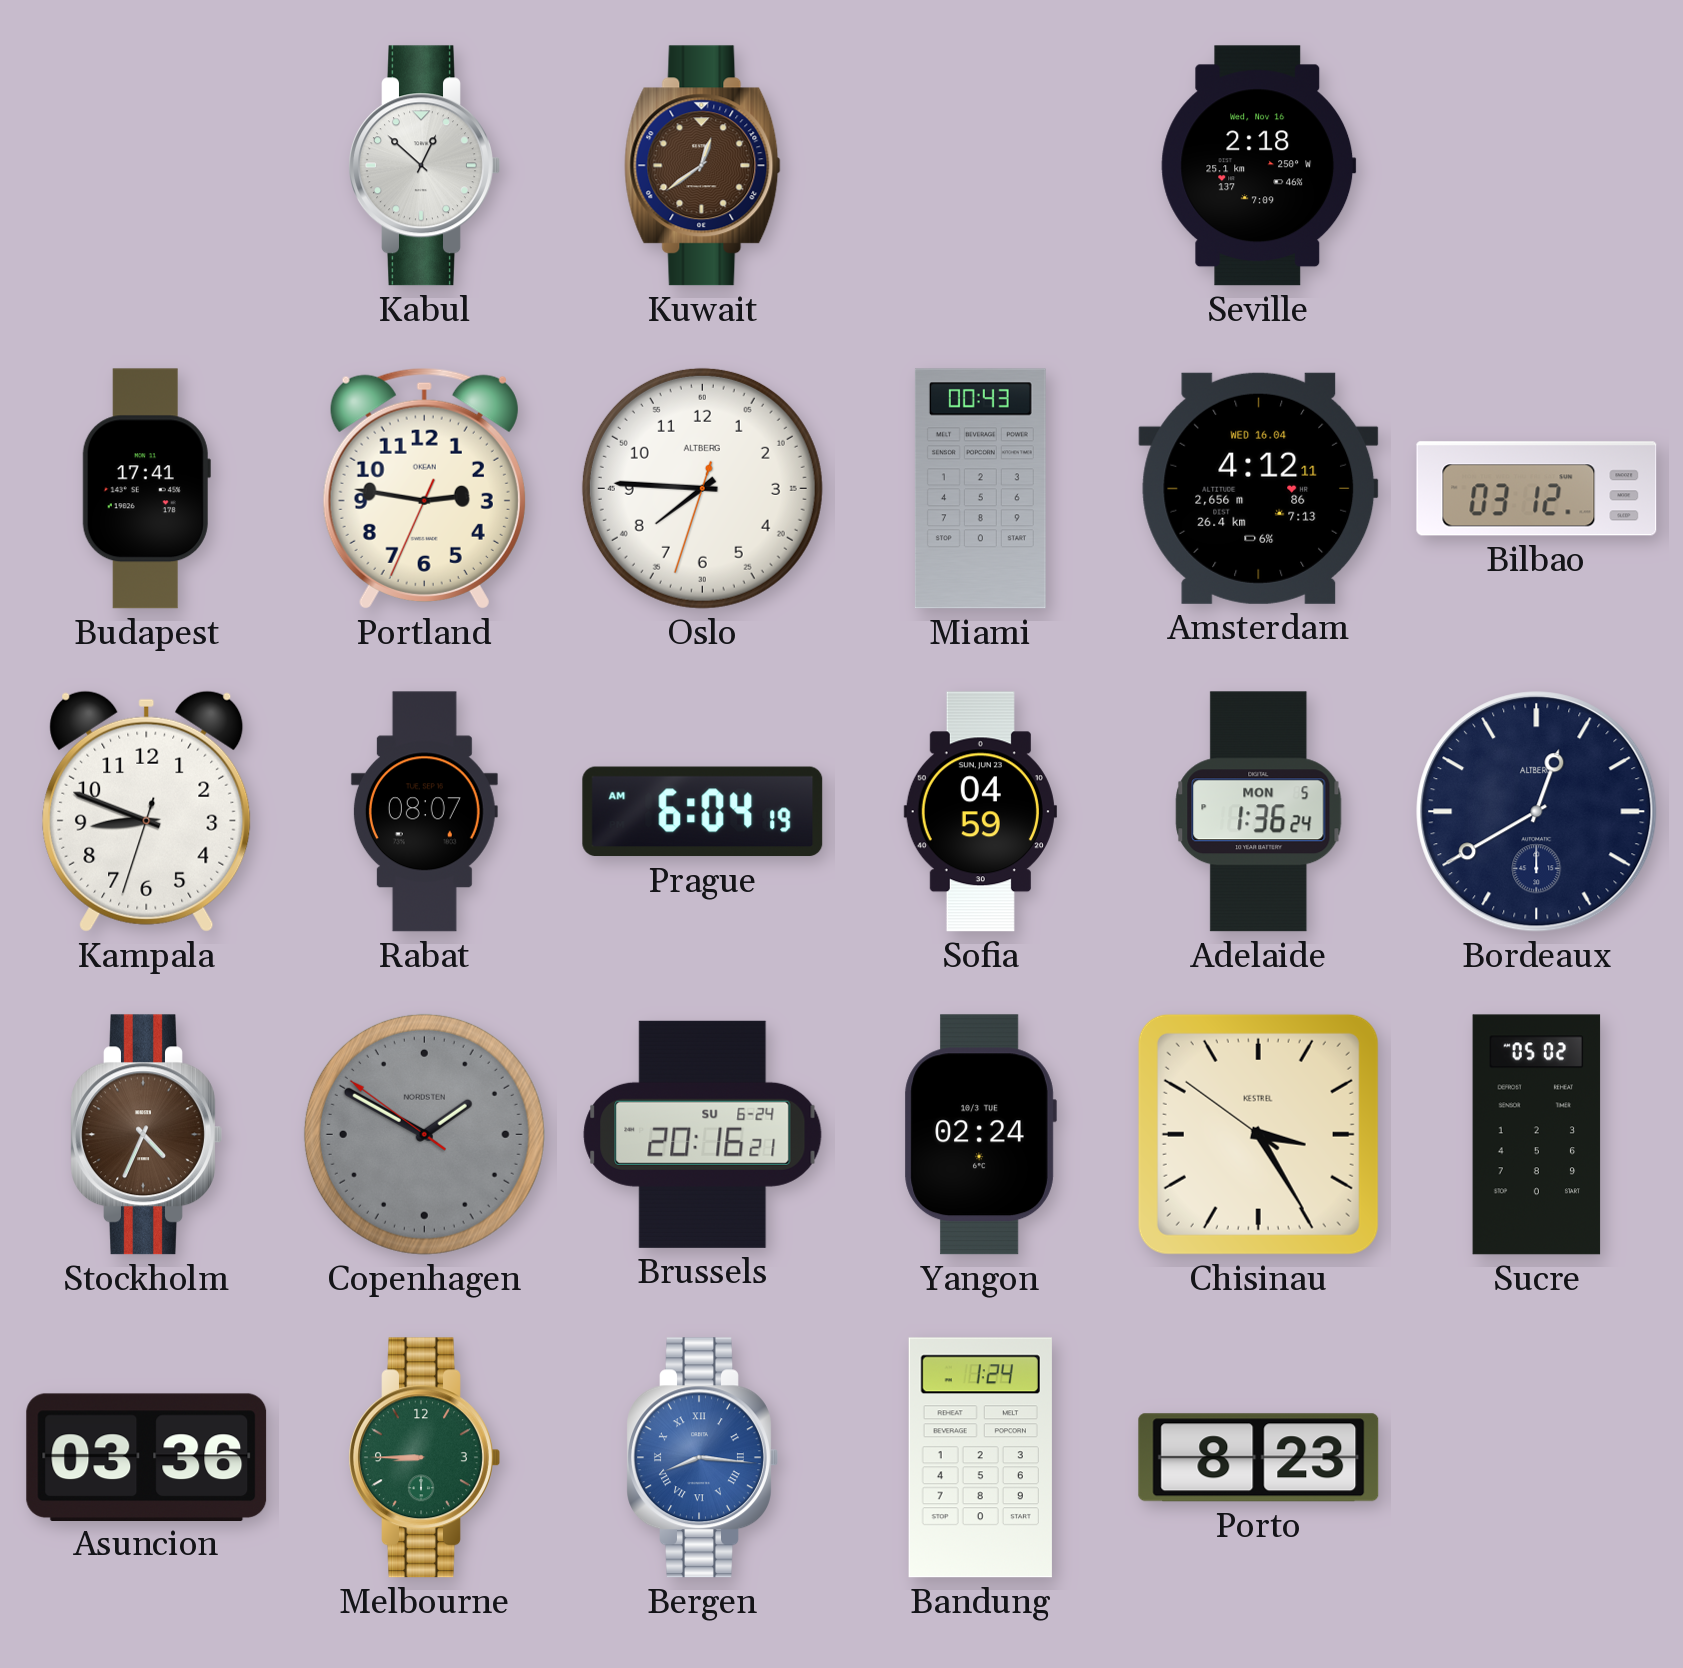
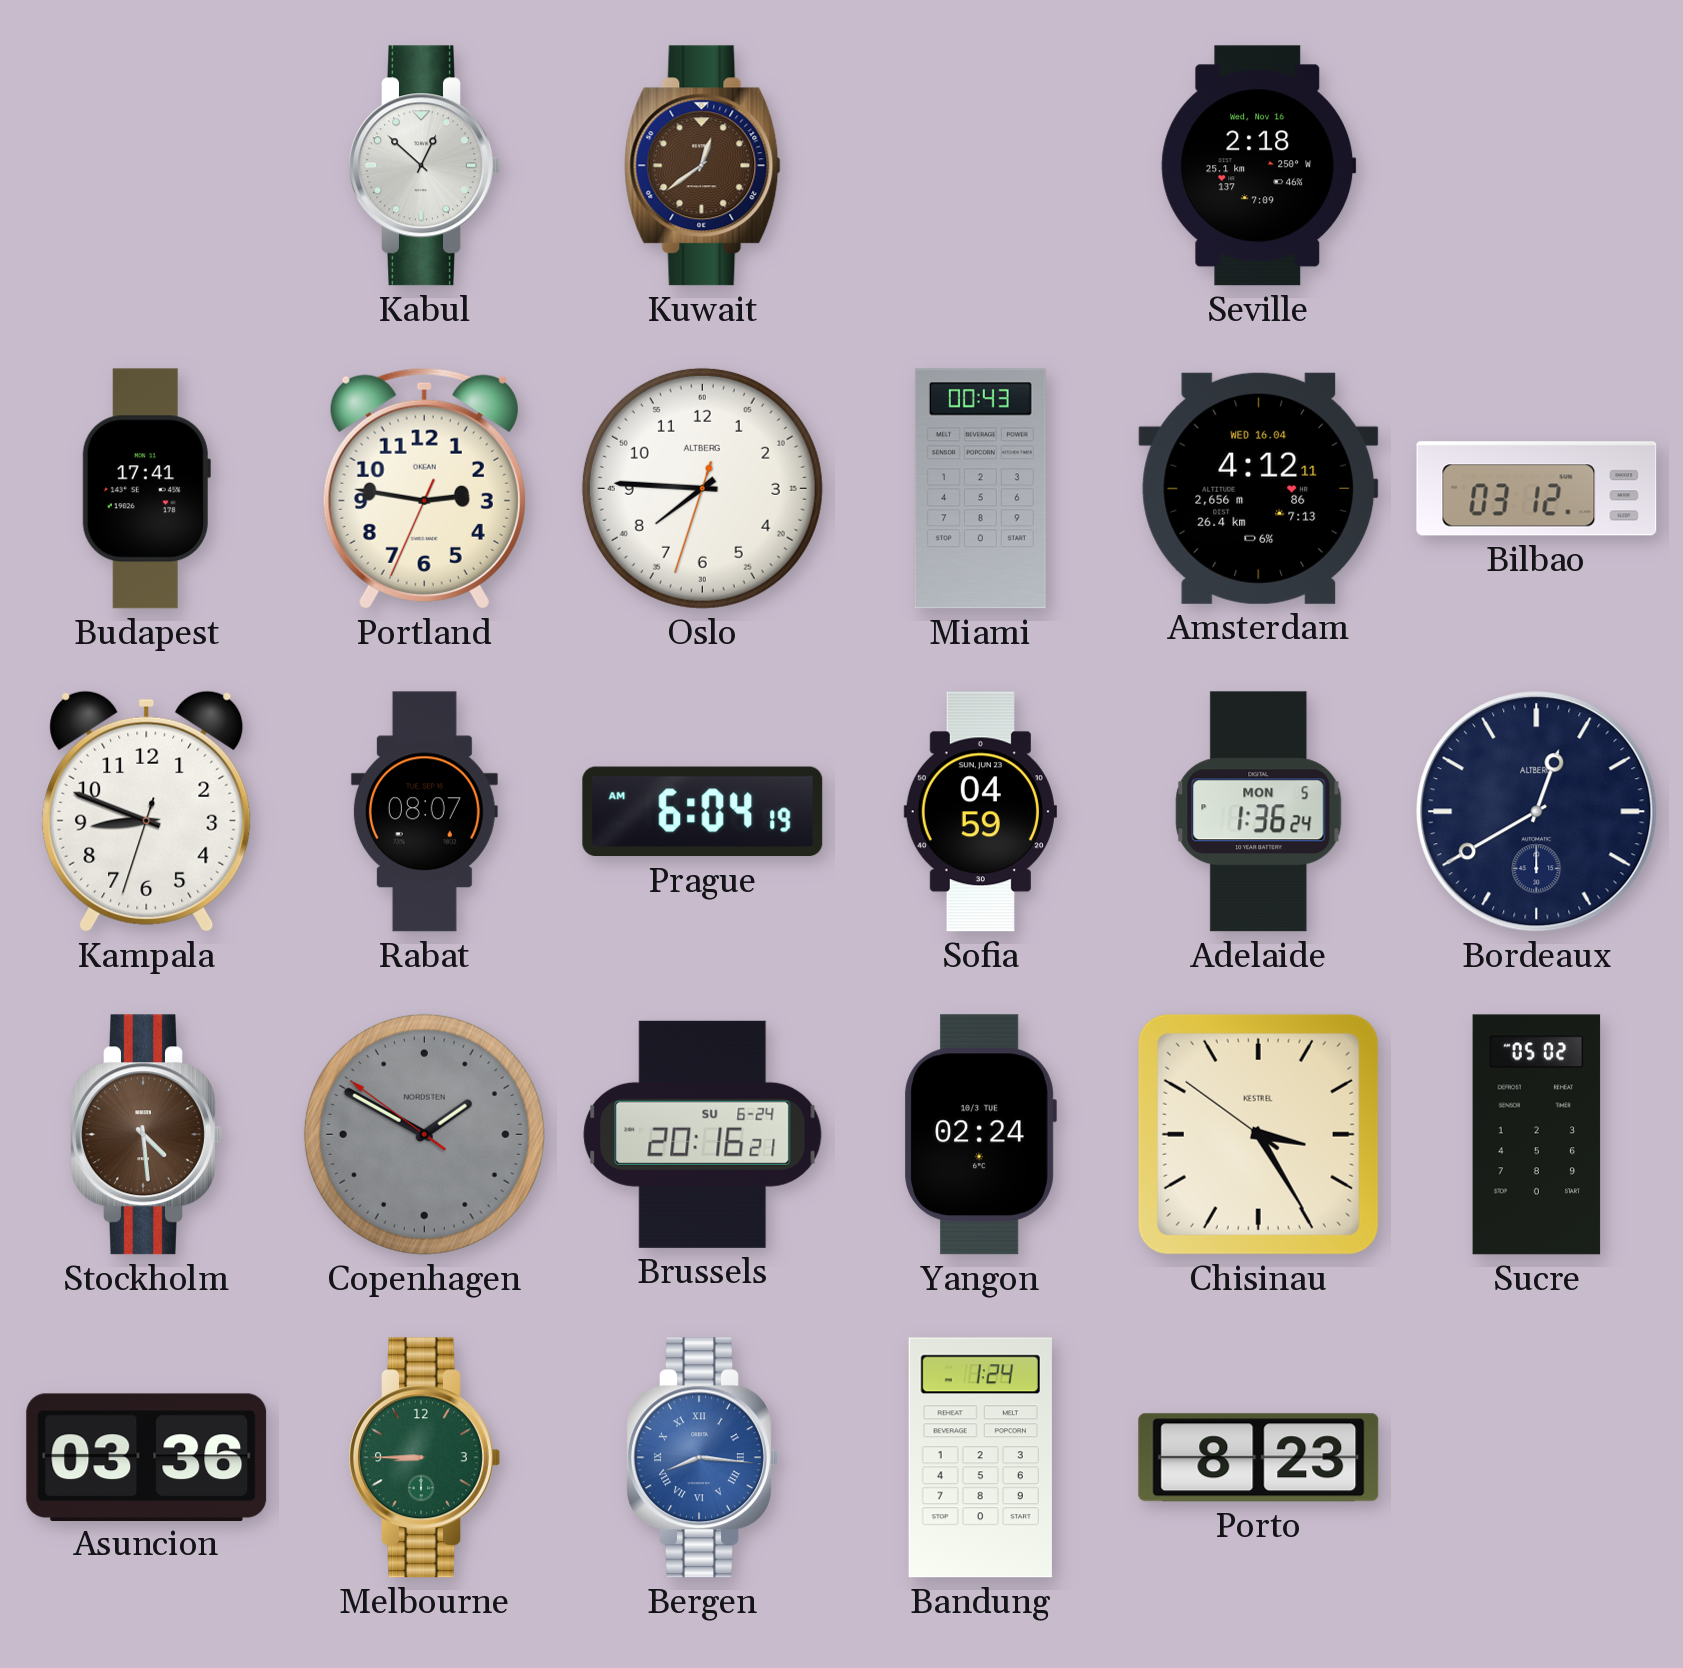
Stockholm: 4:34 -> 4:29
